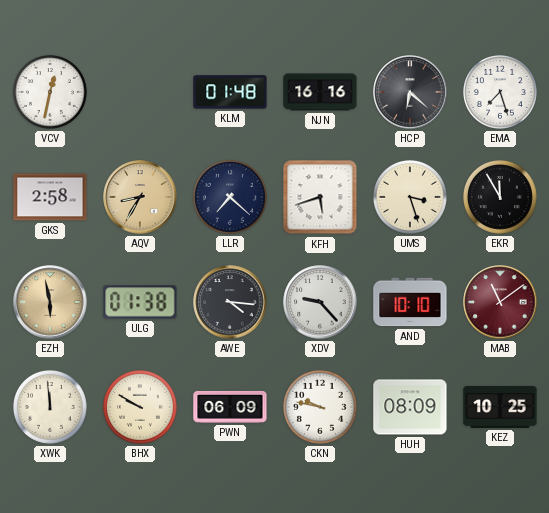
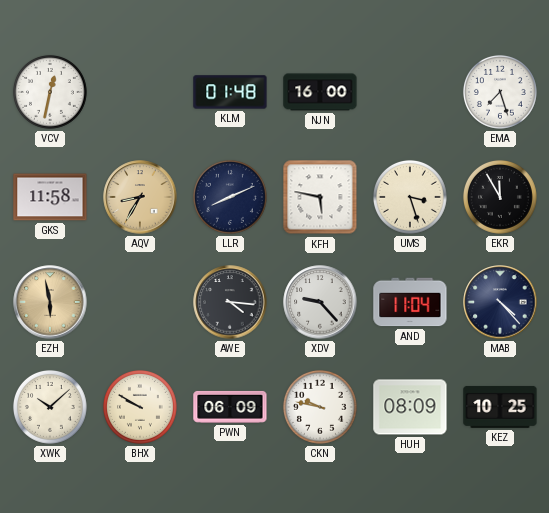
NJN: 16:16 -> 16:00
HCP: 6:22 -> none
GKS: 2:58 -> 11:58
LLR: 7:22 -> 8:11
KFH: 5:42 -> 5:47
ULG: 01:38 -> none
AND: 10:10 -> 11:04
MAB: 11:09 -> 4:23
MAB dial: burgundy -> navy
XWK: 11:59 -> 10:08
